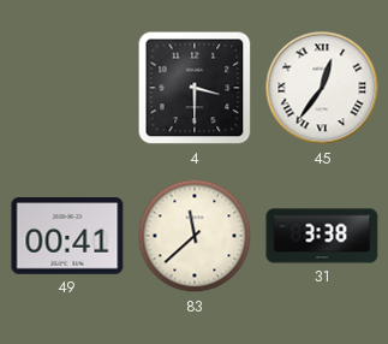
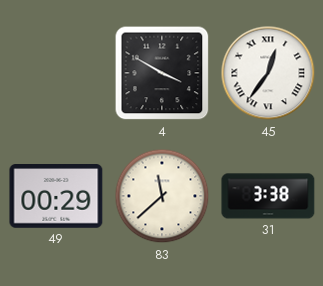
4: 3:30 -> 3:50
49: 00:41 -> 00:29
